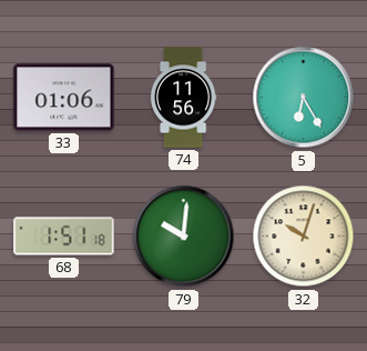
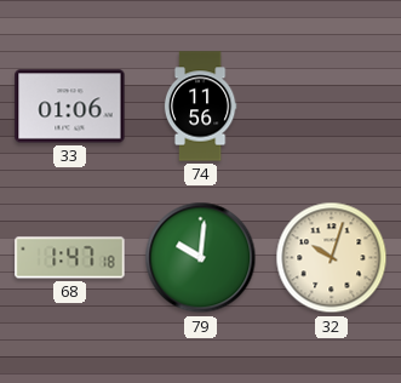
5: 6:25 -> none
68: 1:51 -> 1:47
